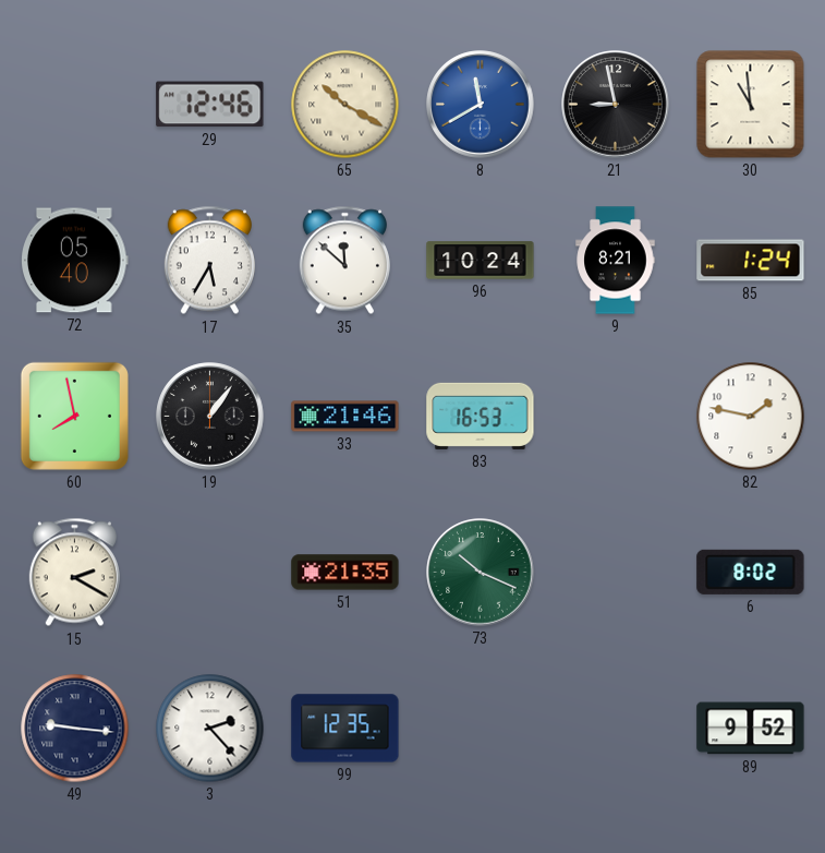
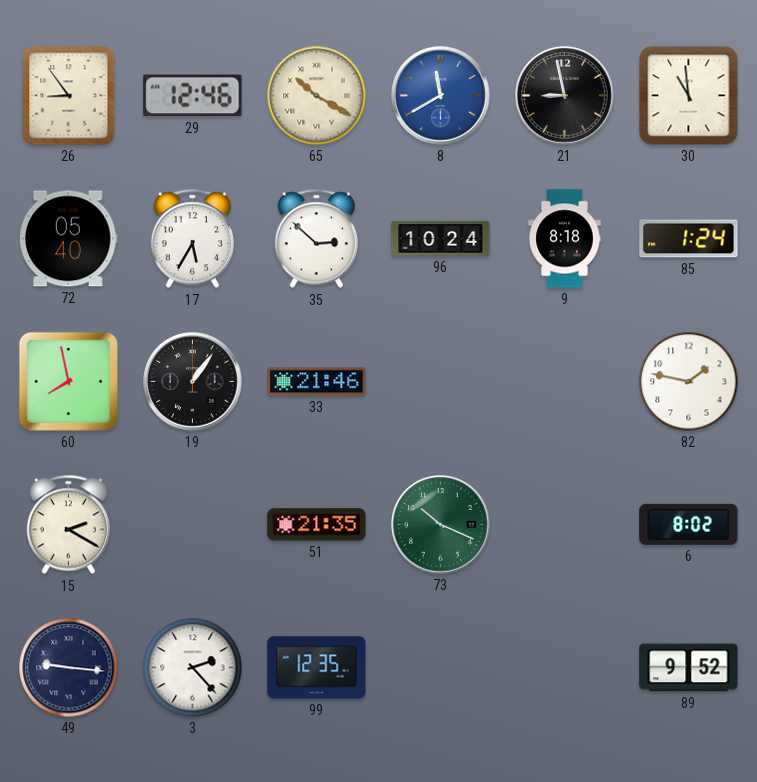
26: none -> 8:54
35: 11:52 -> 2:52
9: 8:21 -> 8:18
83: 16:53 -> none
